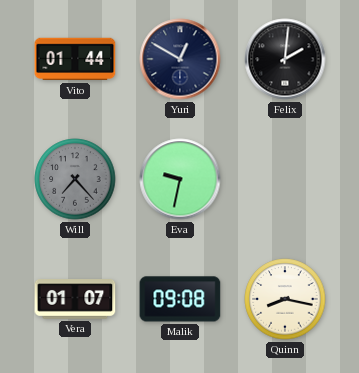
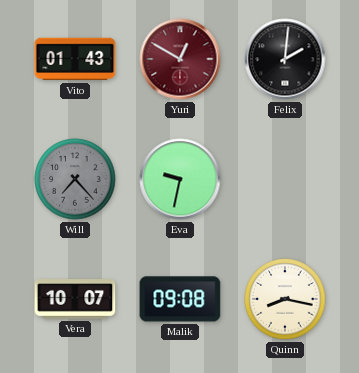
Vito: 01:44 -> 01:43
Yuri dial: navy -> burgundy
Vera: 01:07 -> 10:07
